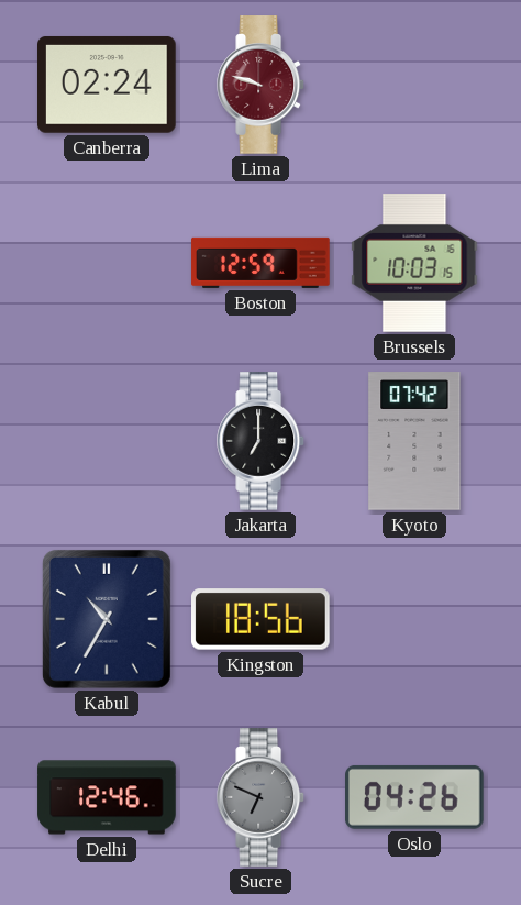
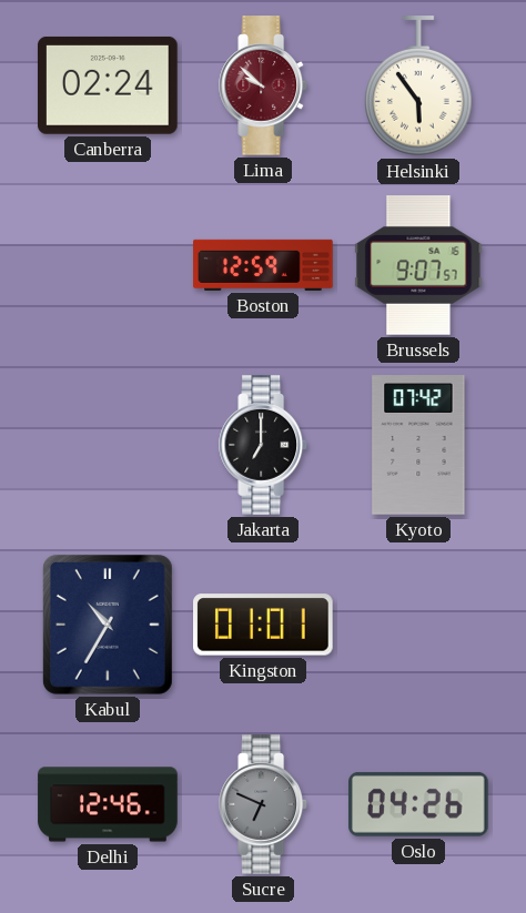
Lima: 9:48 -> 9:52
Helsinki: none -> 5:54
Brussels: 10:03 -> 9:07
Kingston: 18:56 -> 01:01
